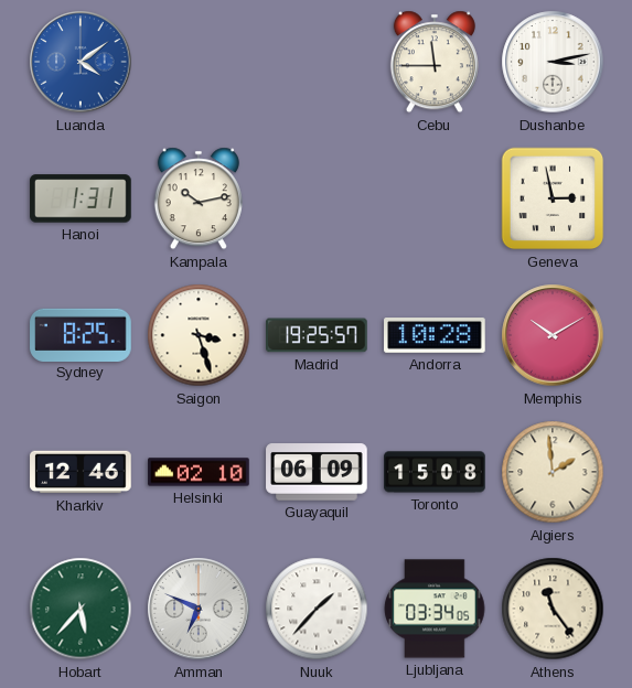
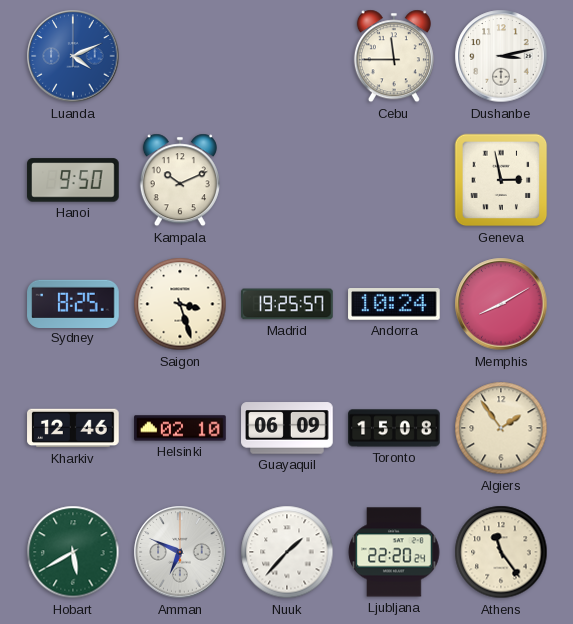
Luanda: 4:09 -> 4:11
Hanoi: 1:31 -> 9:50
Kampala: 10:13 -> 10:11
Andorra: 10:28 -> 10:24
Memphis: 10:10 -> 8:10
Algiers: 1:59 -> 1:54
Hobart: 5:37 -> 5:40
Ljubljana: 03:34 -> 22:20
